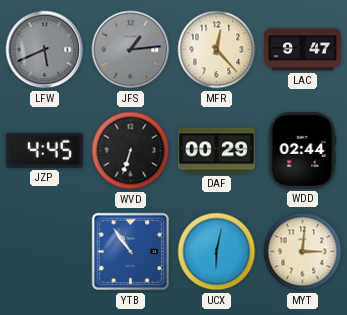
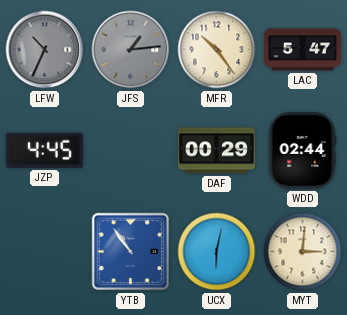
LFW: 5:41 -> 10:34
MFR: 12:23 -> 10:24
LAC: 9:47 -> 5:47
WVD: 6:33 -> none
